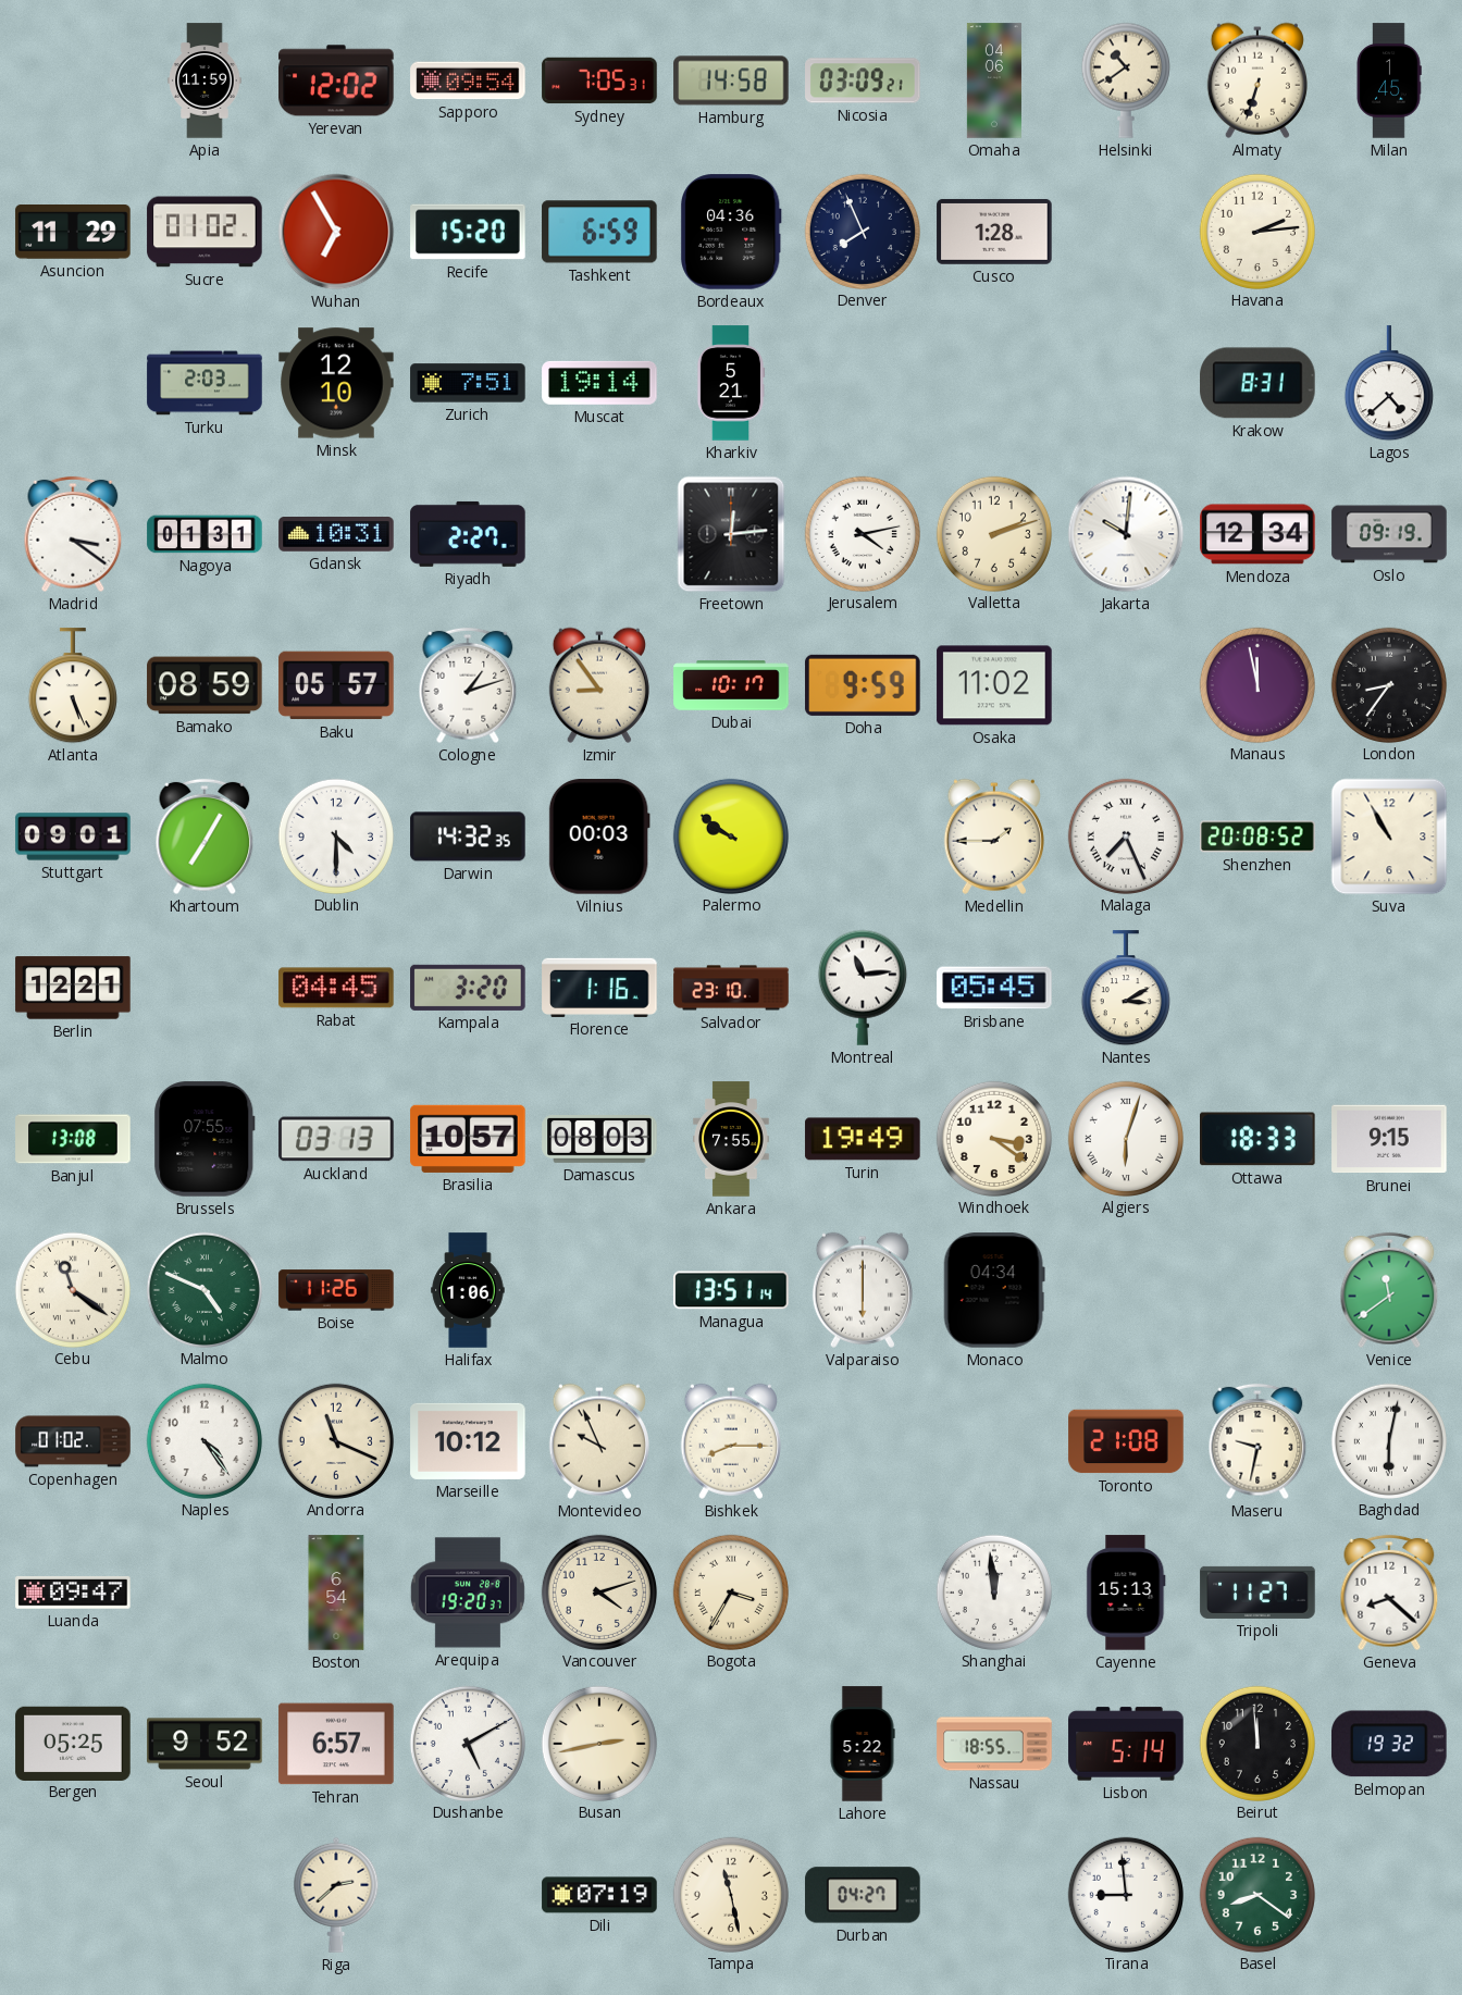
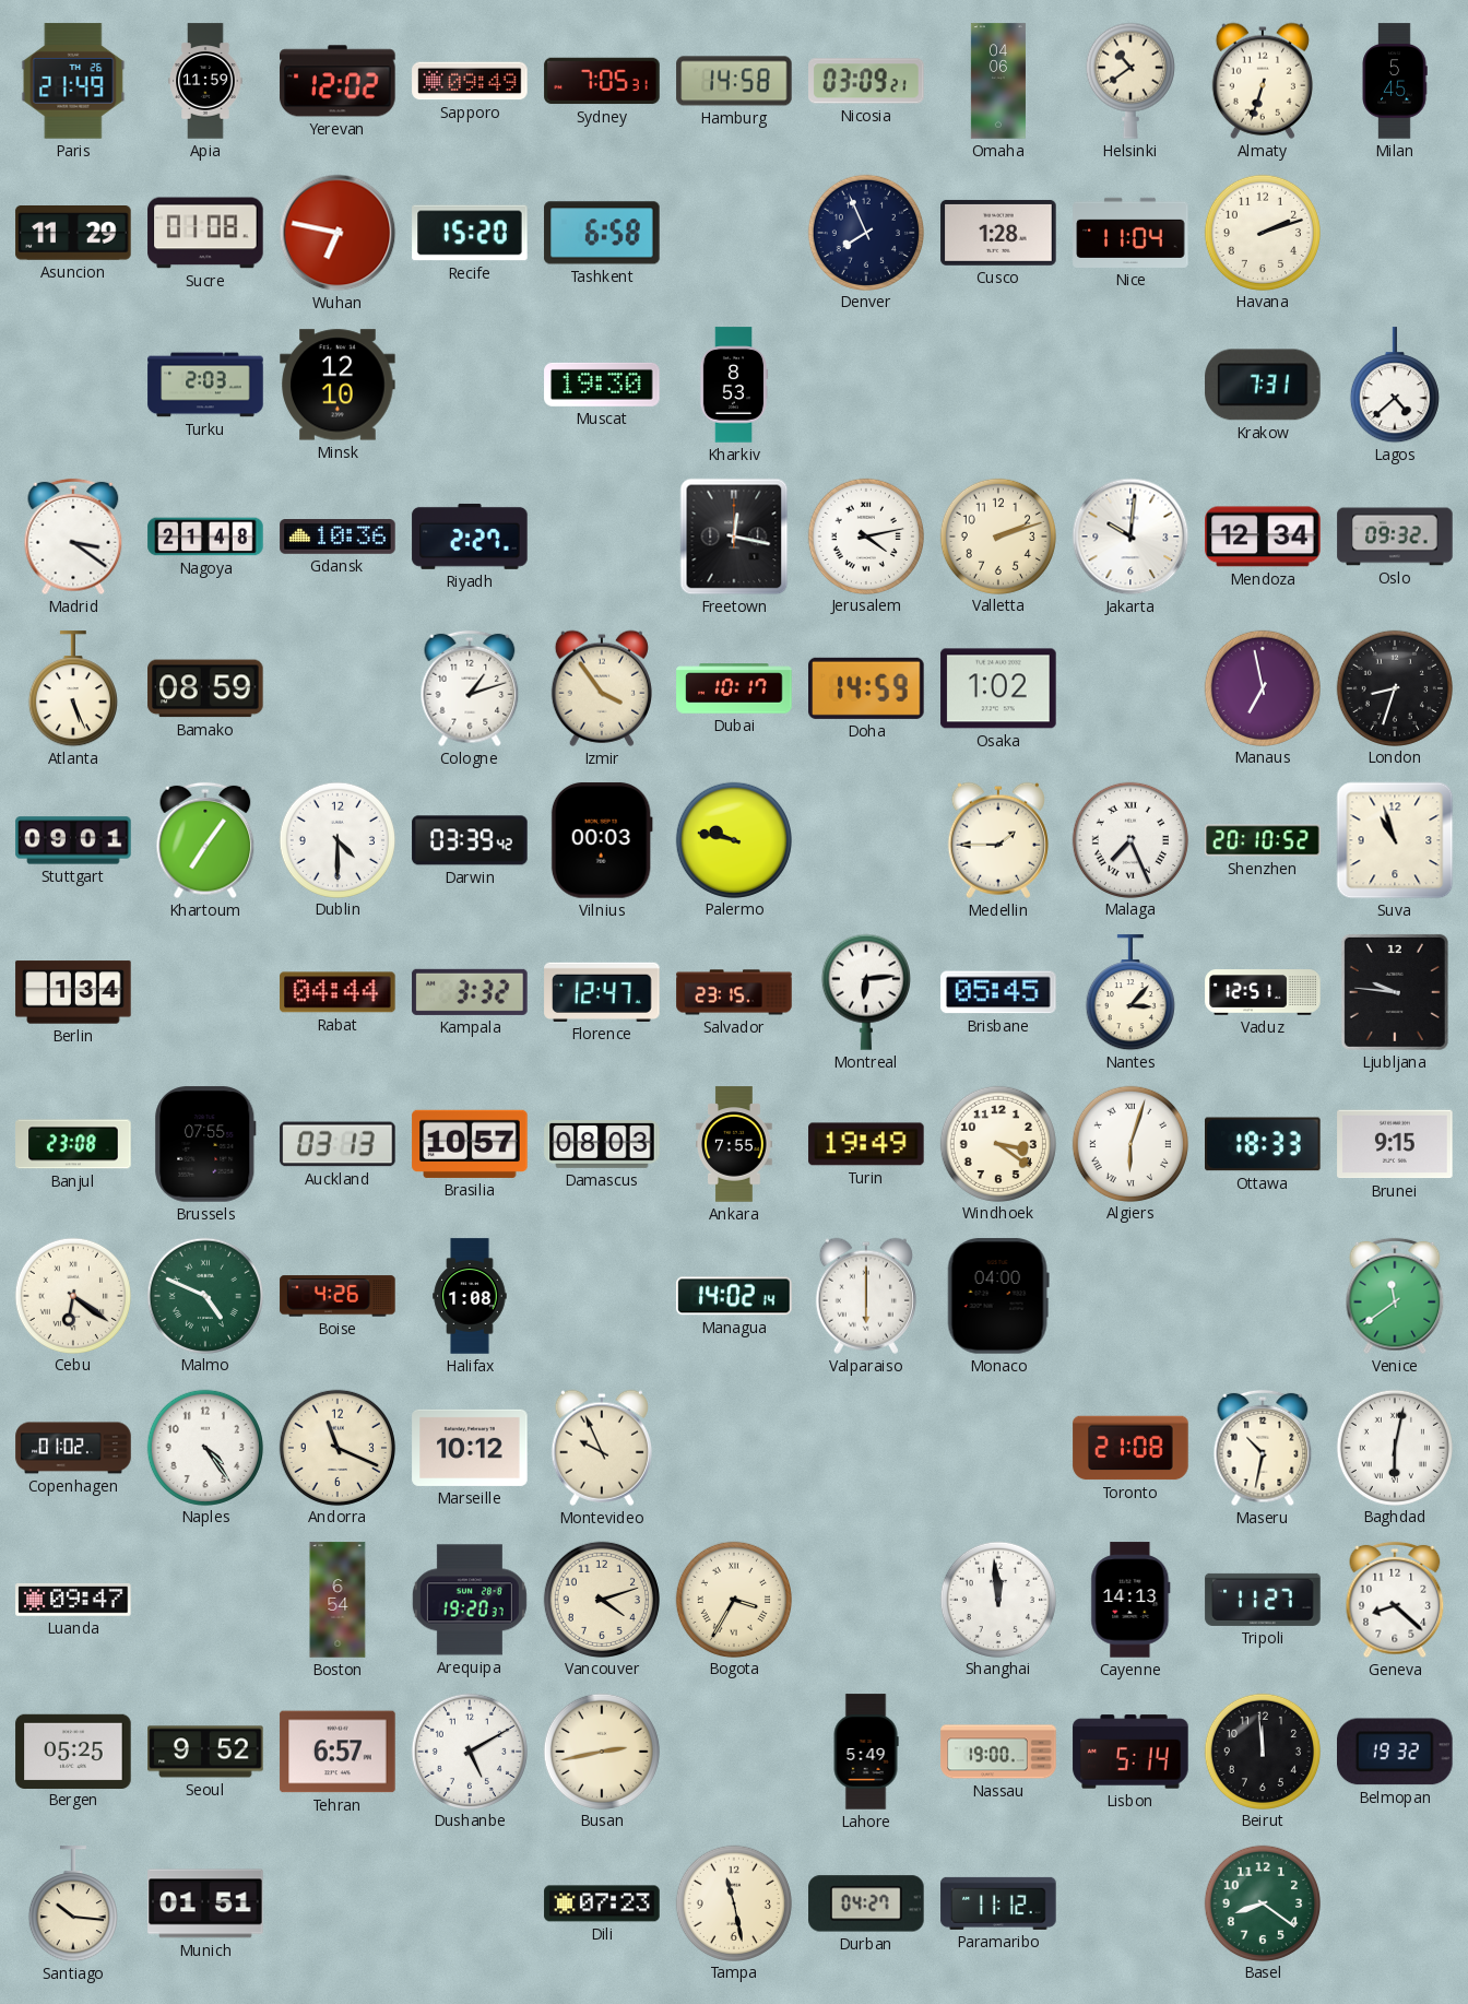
Paris: none -> 21:49
Sapporo: 09:54 -> 09:49
Milan: 1:45 -> 5:45
Sucre: 01:02 -> 01:08
Wuhan: 6:55 -> 6:47
Tashkent: 6:59 -> 6:58
Bordeaux: 04:36 -> none
Nice: none -> 11:04
Havana: 2:14 -> 2:12
Zurich: 7:51 -> none
Muscat: 19:14 -> 19:30
Kharkiv: 5:21 -> 8:53
Krakow: 8:31 -> 7:31
Nagoya: 01:31 -> 21:48
Gdansk: 10:31 -> 10:36
Freetown: 12:14 -> 12:17
Oslo: 09:19 -> 09:32
Baku: 05:57 -> none
Izmir: 8:54 -> 3:54
Doha: 9:59 -> 14:59
Osaka: 11:02 -> 1:02
Manaus: 11:58 -> 6:58
London: 8:36 -> 8:33
Khartoum: 7:05 -> 7:06
Darwin: 14:32 -> 03:39
Palermo: 9:51 -> 9:47
Shenzhen: 20:08 -> 20:10
Suva: 10:55 -> 10:57
Berlin: 12:21 -> 1:34
Rabat: 04:45 -> 04:44
Kampala: 3:20 -> 3:32
Florence: 1:16 -> 12:47
Salvador: 23:10 -> 23:15
Montreal: 11:14 -> 6:14
Nantes: 3:10 -> 3:07
Vaduz: none -> 12:51
Ljubljana: none -> 9:46
Banjul: 13:08 -> 23:08
Cebu: 11:21 -> 6:21
Boise: 11:26 -> 4:26
Halifax: 1:06 -> 1:08
Managua: 13:51 -> 14:02
Monaco: 04:34 -> 04:00
Bishkek: 8:15 -> none
Maseru: 9:32 -> 10:32
Cayenne: 15:13 -> 14:13
Lahore: 5:22 -> 5:49
Nassau: 18:55 -> 19:00
Santiago: none -> 10:16
Munich: none -> 01:51
Riga: 2:38 -> none
Dili: 07:19 -> 07:23
Paramaribo: none -> 11:12
Tirana: 8:59 -> none
